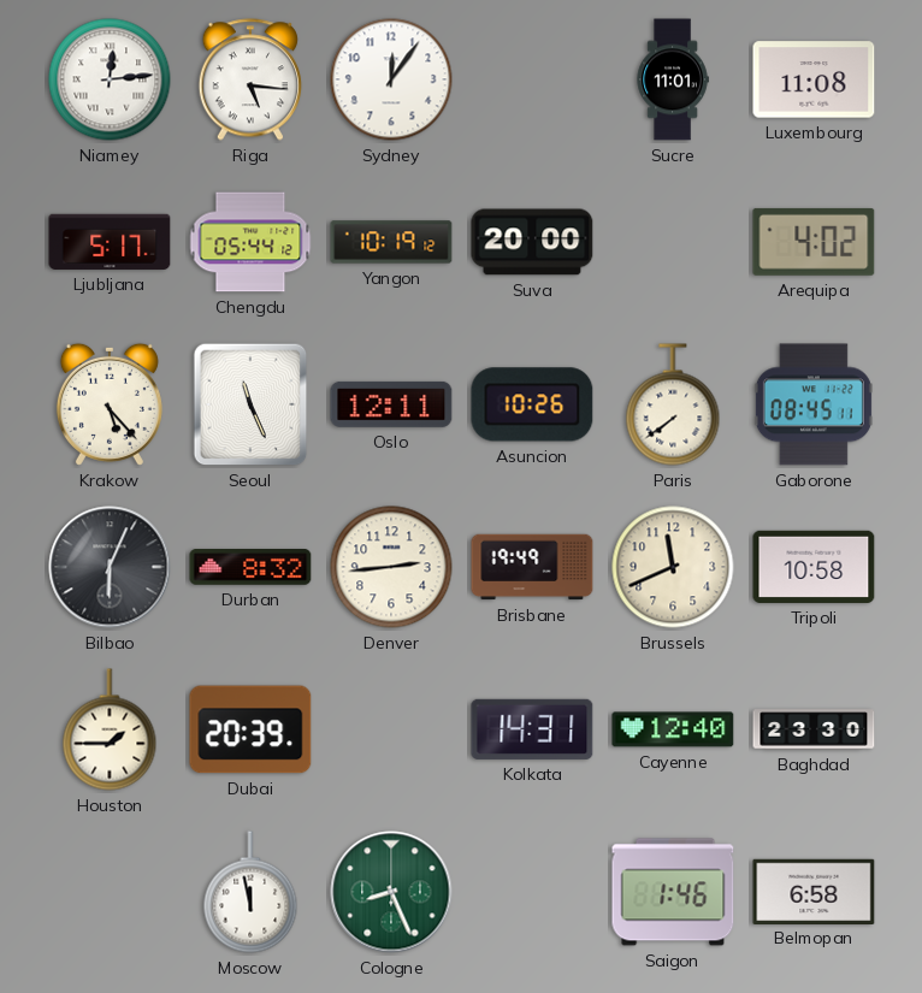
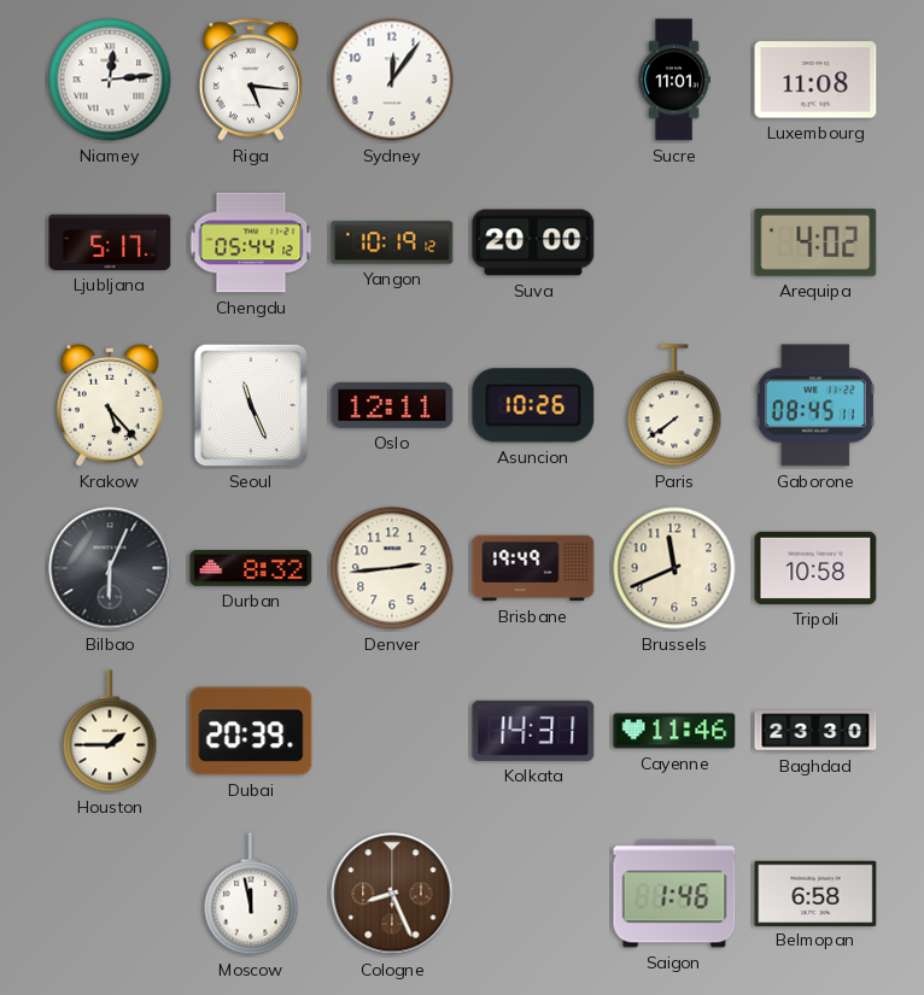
Cayenne: 12:40 -> 11:46
Cologne dial: green -> brown
